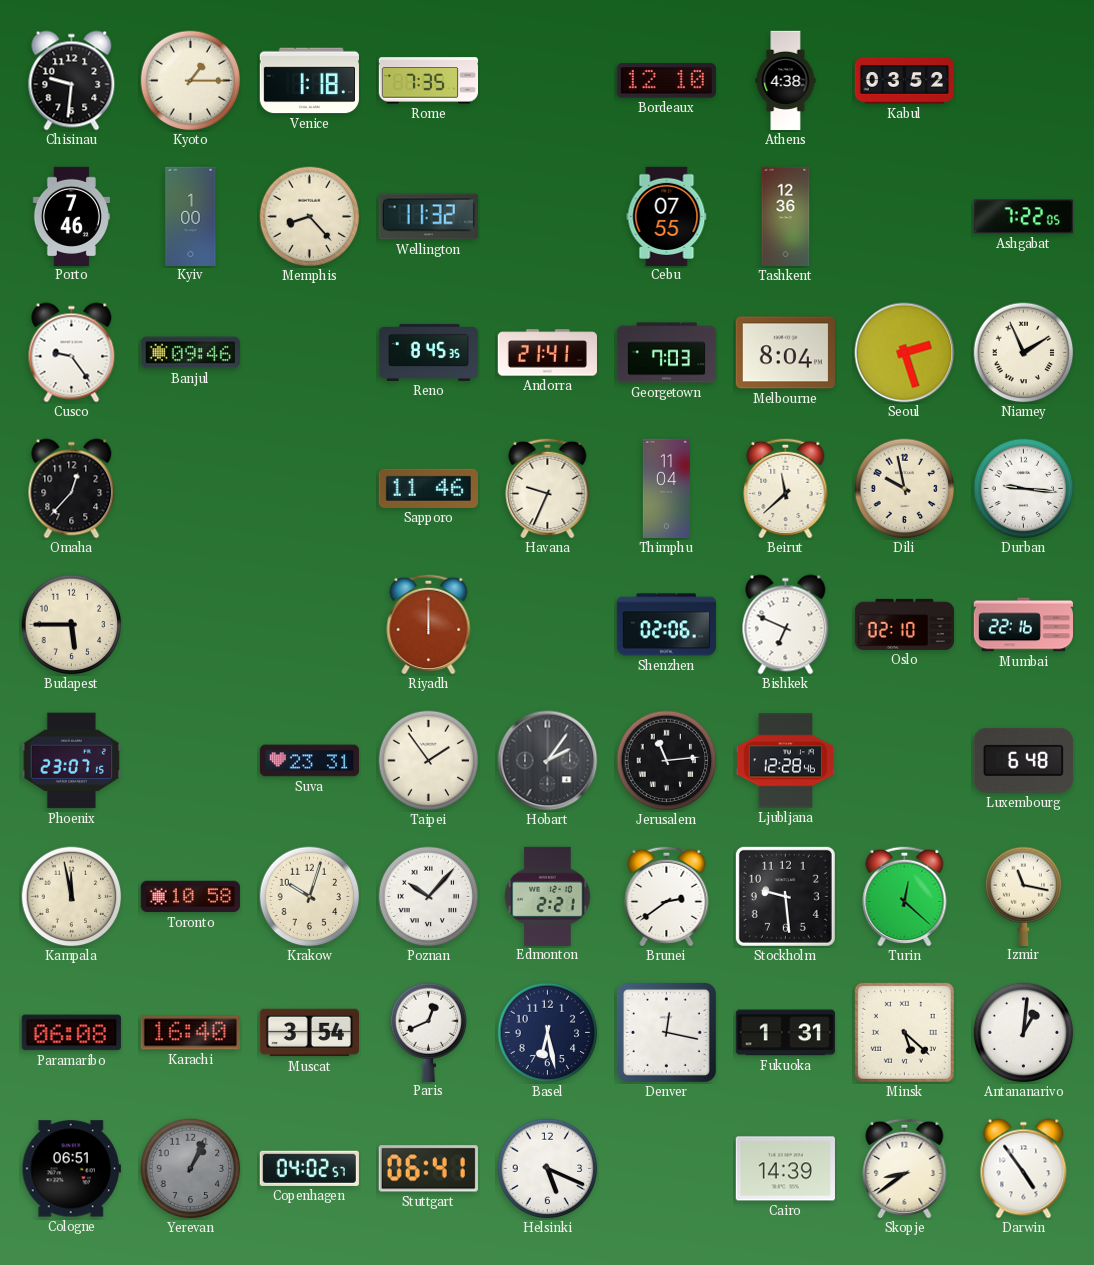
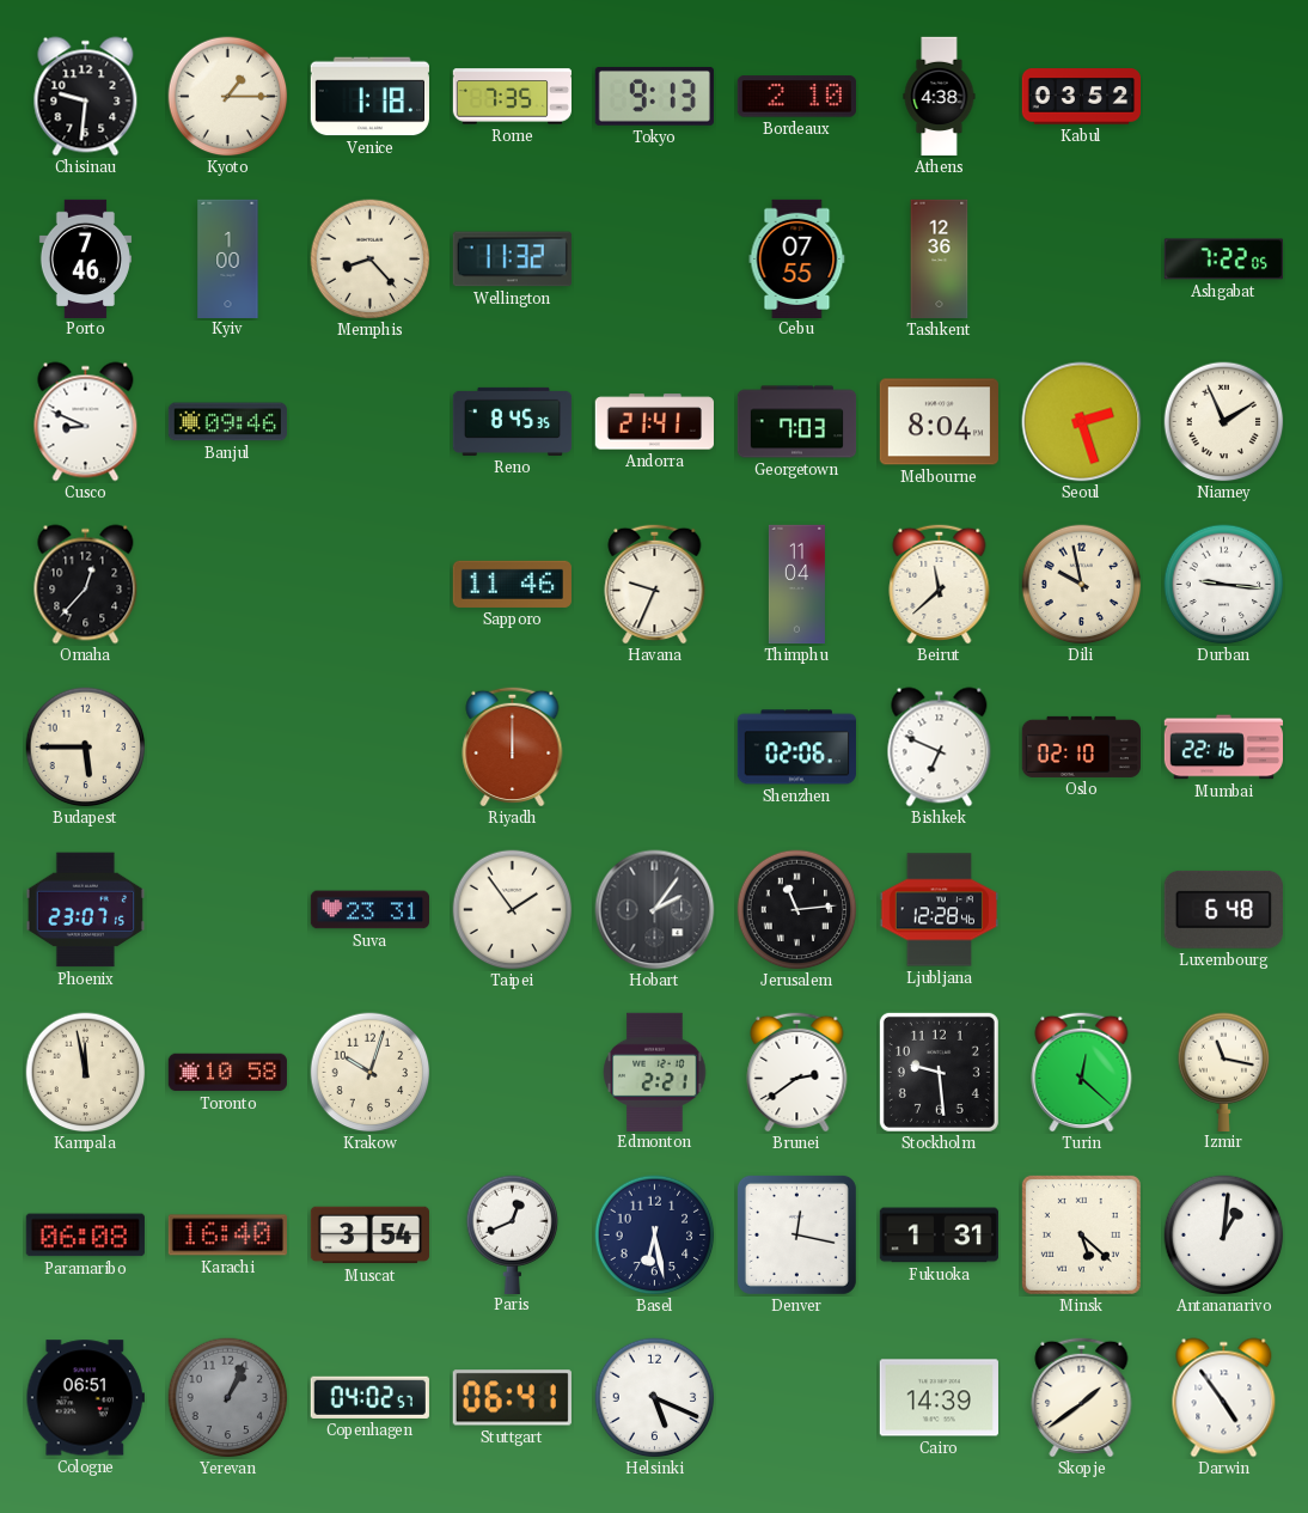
Tokyo: none -> 9:13
Bordeaux: 12:10 -> 2:10
Cusco: 9:24 -> 8:49
Poznan: 10:07 -> none
Skopje: 8:39 -> 1:39
